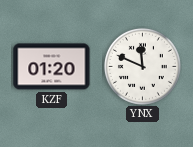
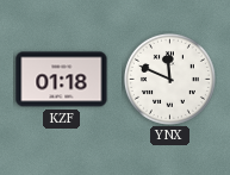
KZF: 01:20 -> 01:18
